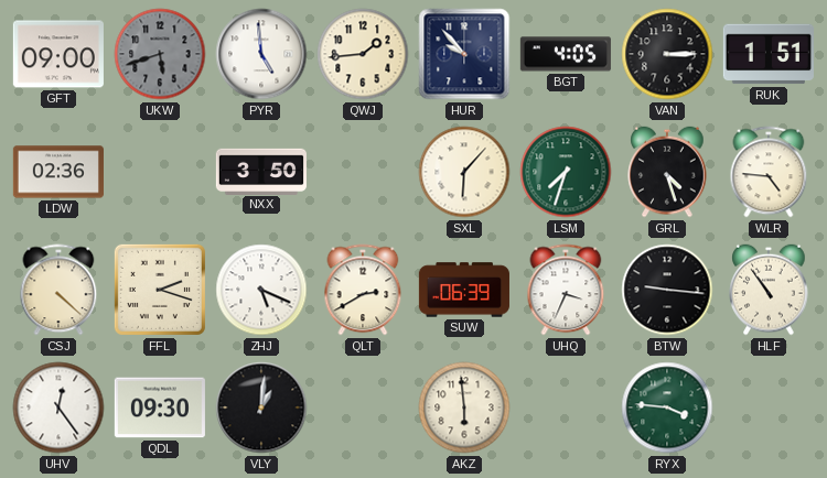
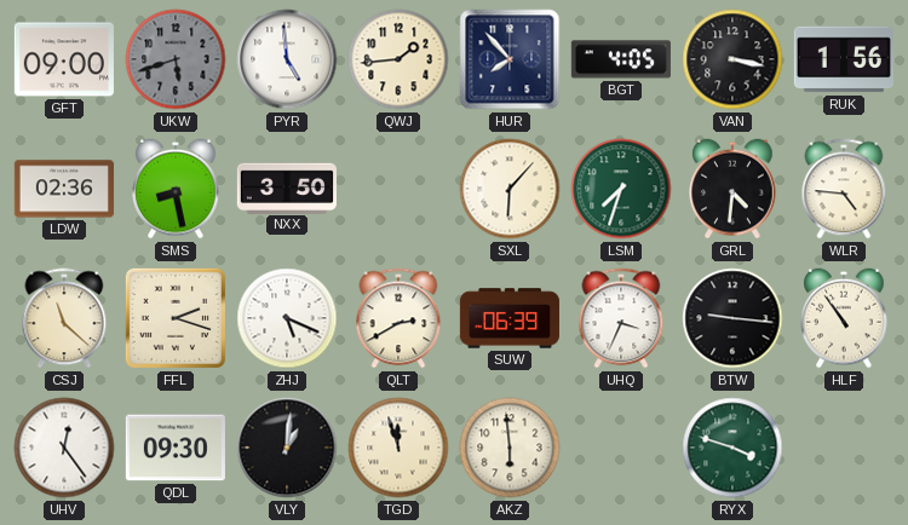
HUR: 9:53 -> 7:53
VAN: 3:15 -> 3:17
RUK: 1:51 -> 1:56
SMS: none -> 8:28
GRL: 4:27 -> 4:31
CSJ: 4:22 -> 11:22
TGD: none -> 11:57
RYX: 3:46 -> 3:48
